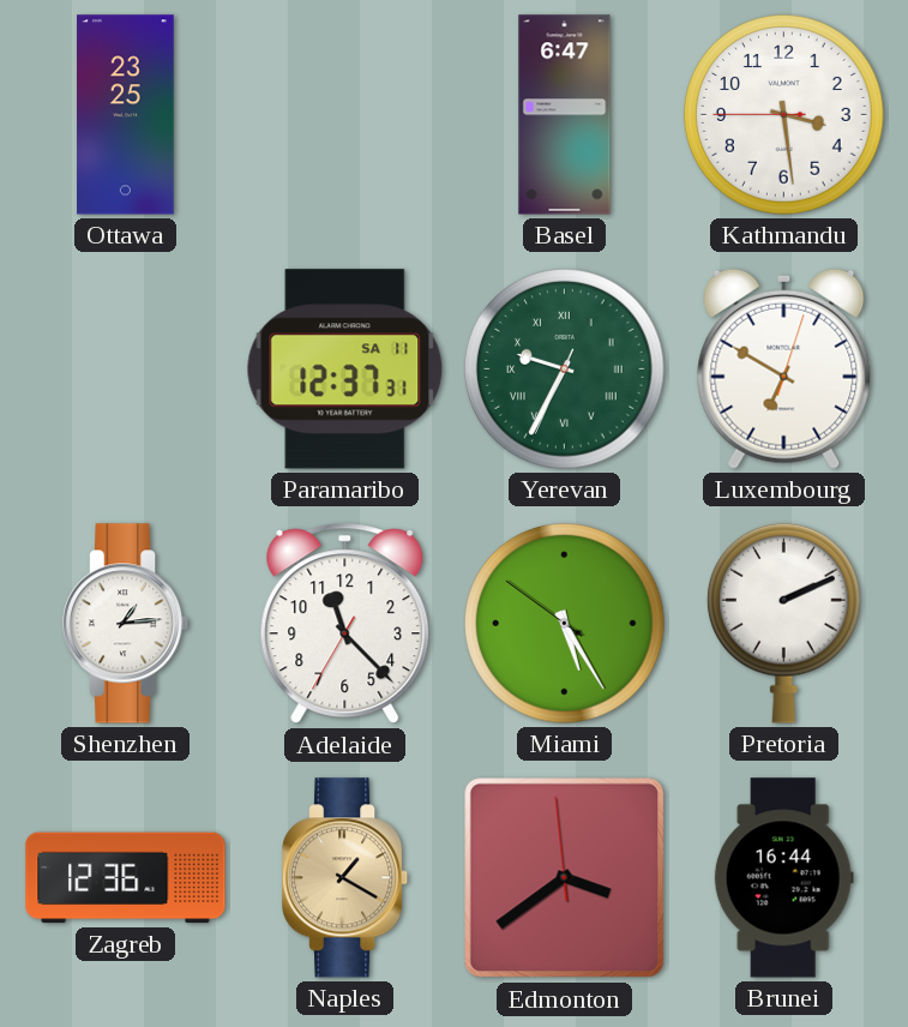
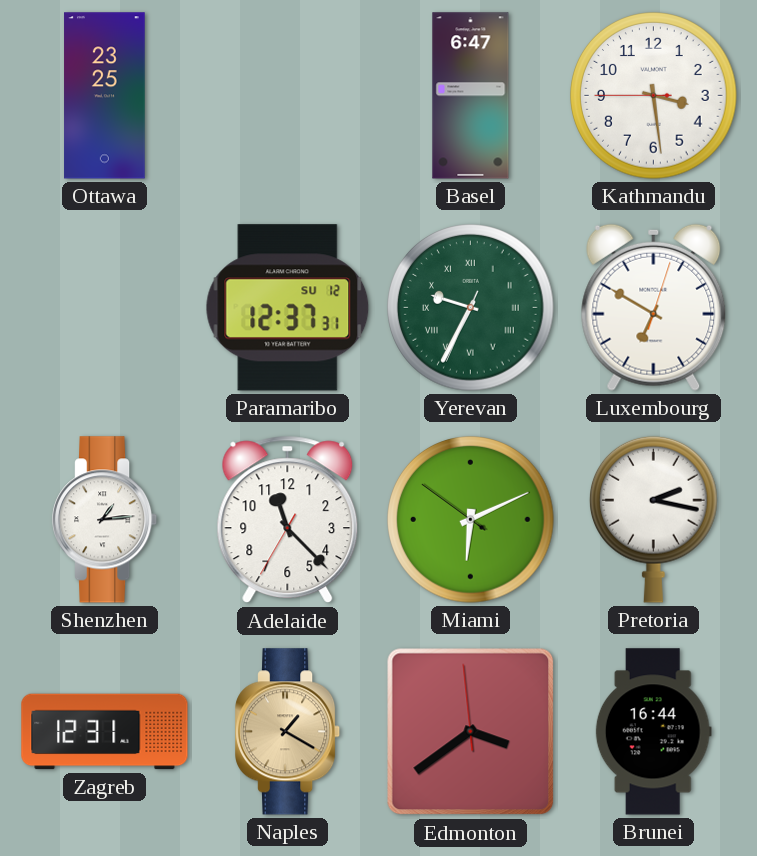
Paramaribo date: SA 11 -> SU 12
Miami: 5:24 -> 6:10
Pretoria: 2:11 -> 2:17
Zagreb: 12:36 -> 12:31
